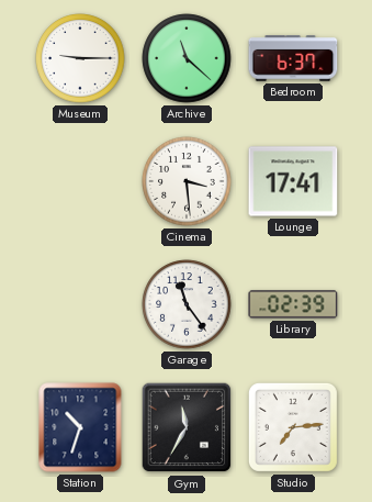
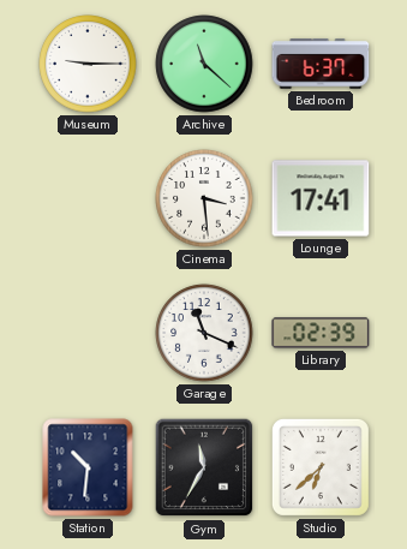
Garage: 11:24 -> 11:19
Station: 10:33 -> 10:31
Studio: 7:14 -> 6:38
